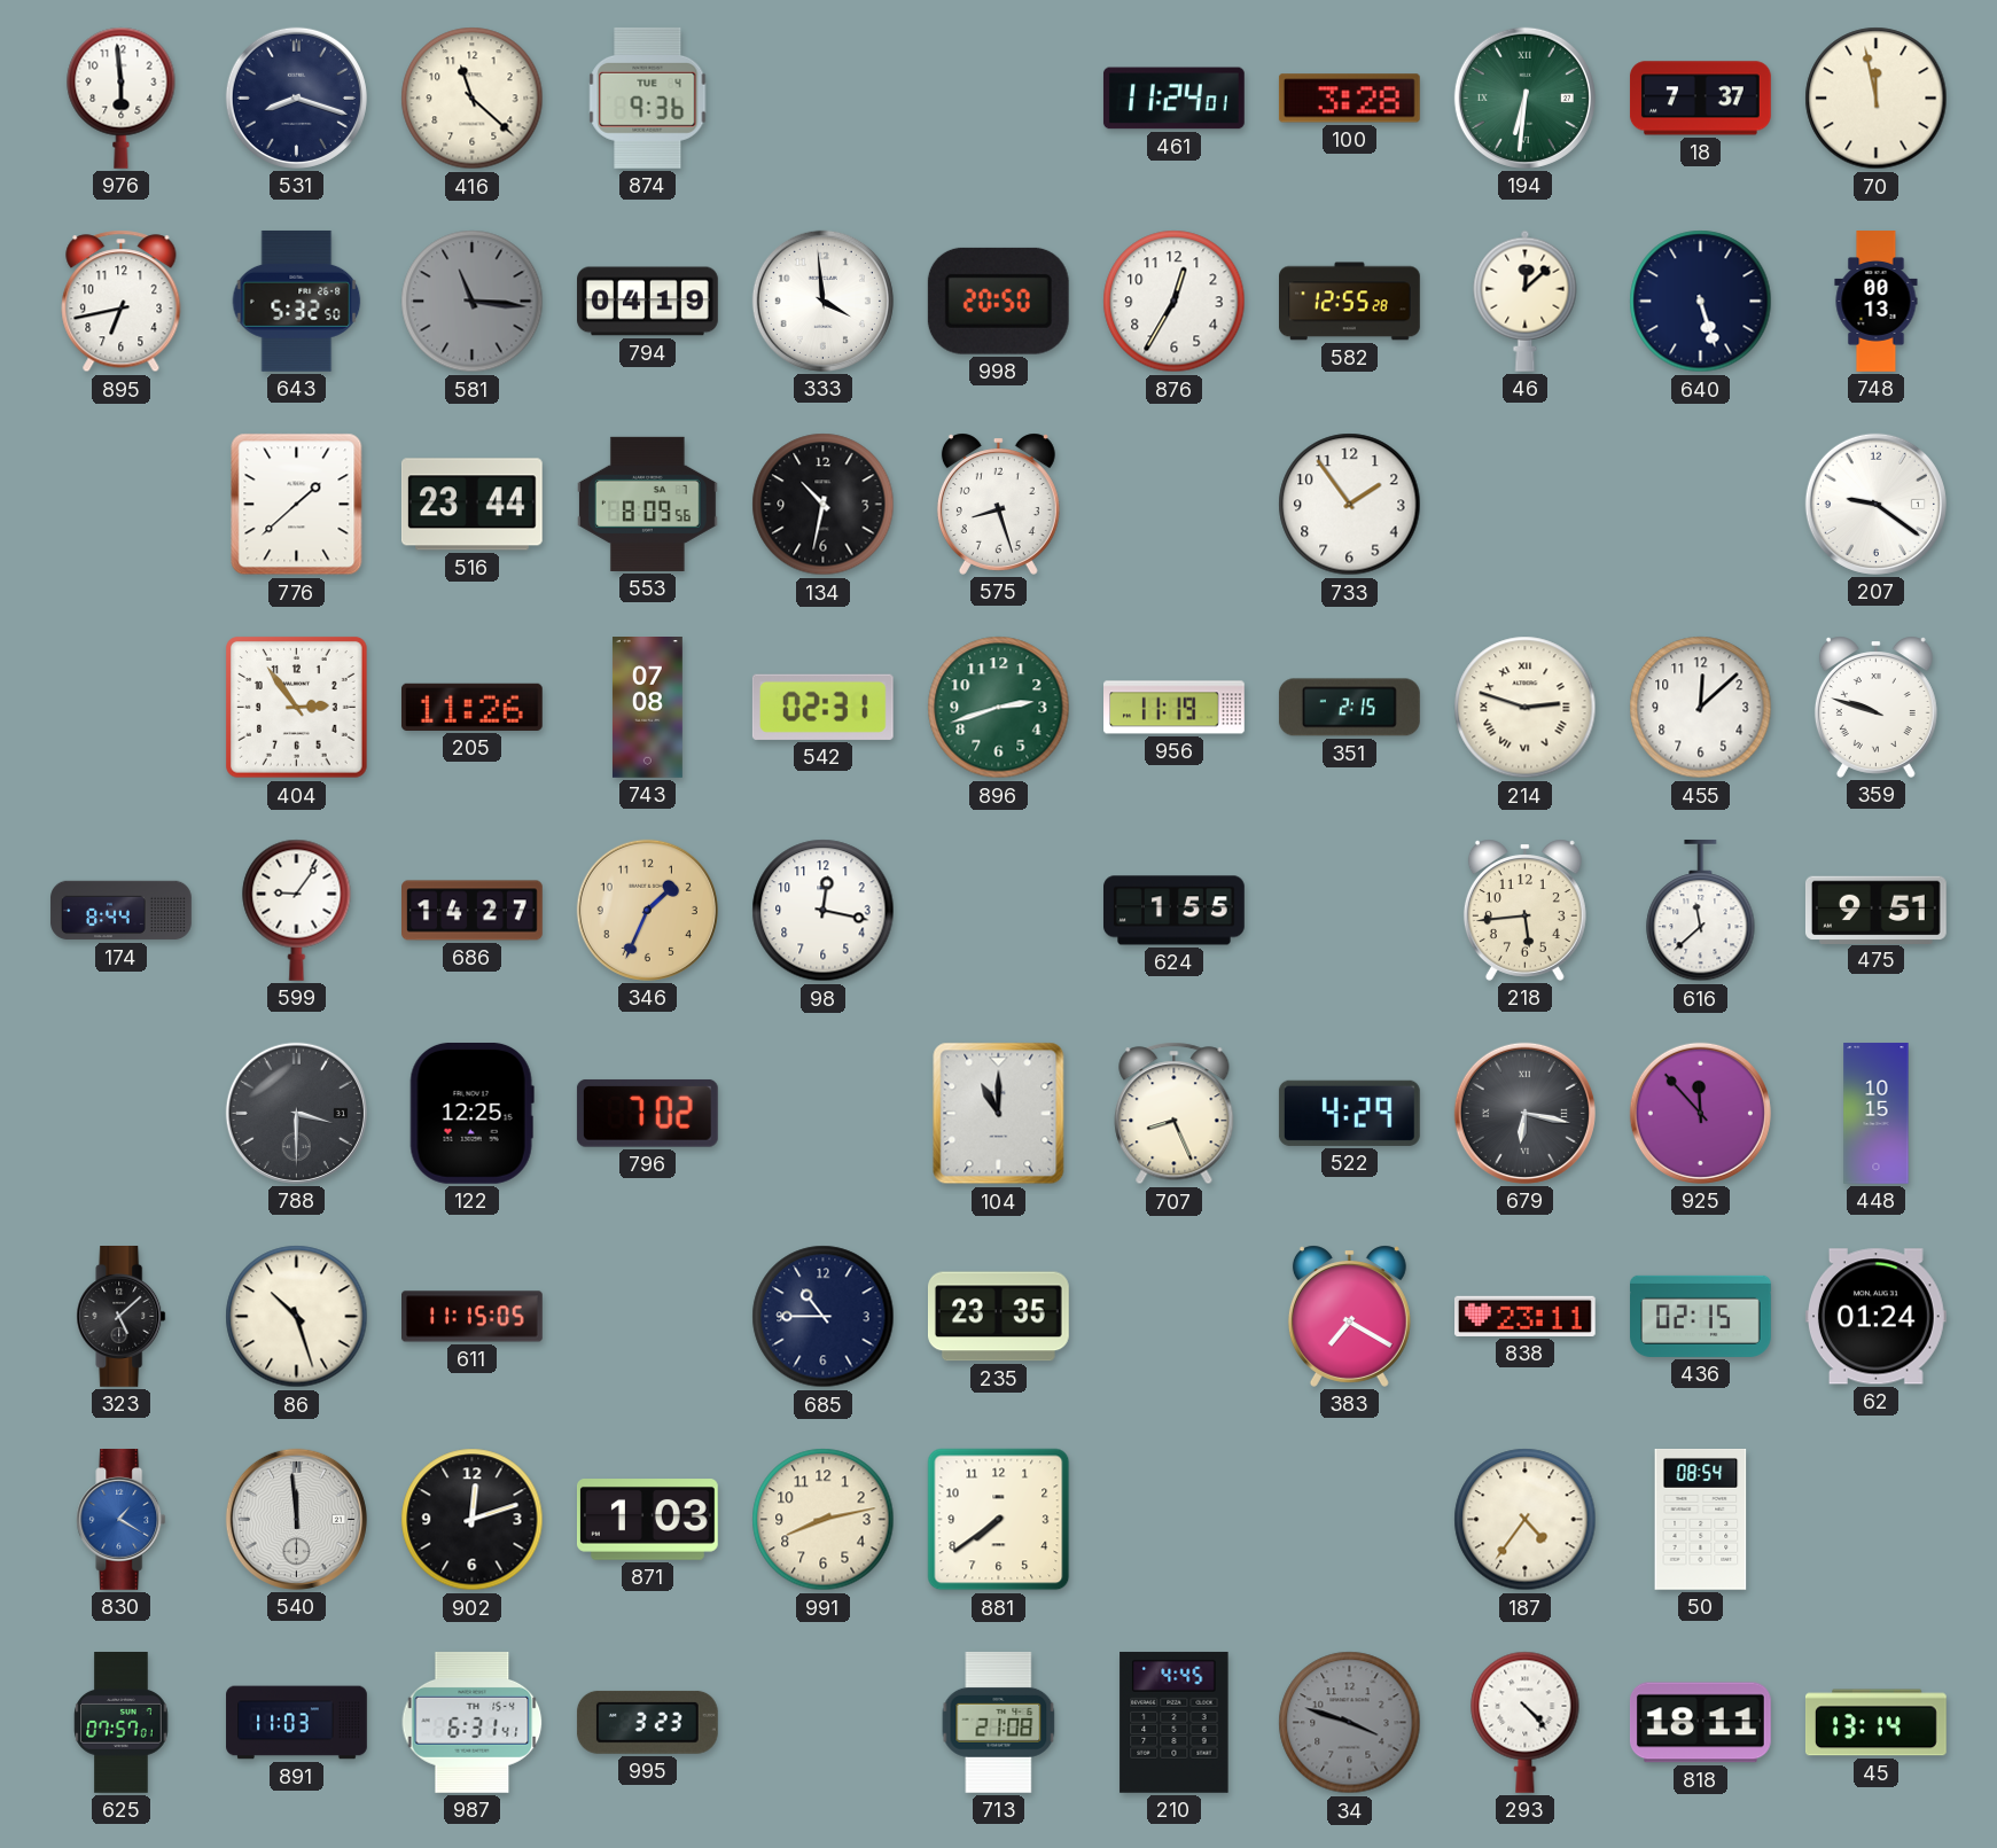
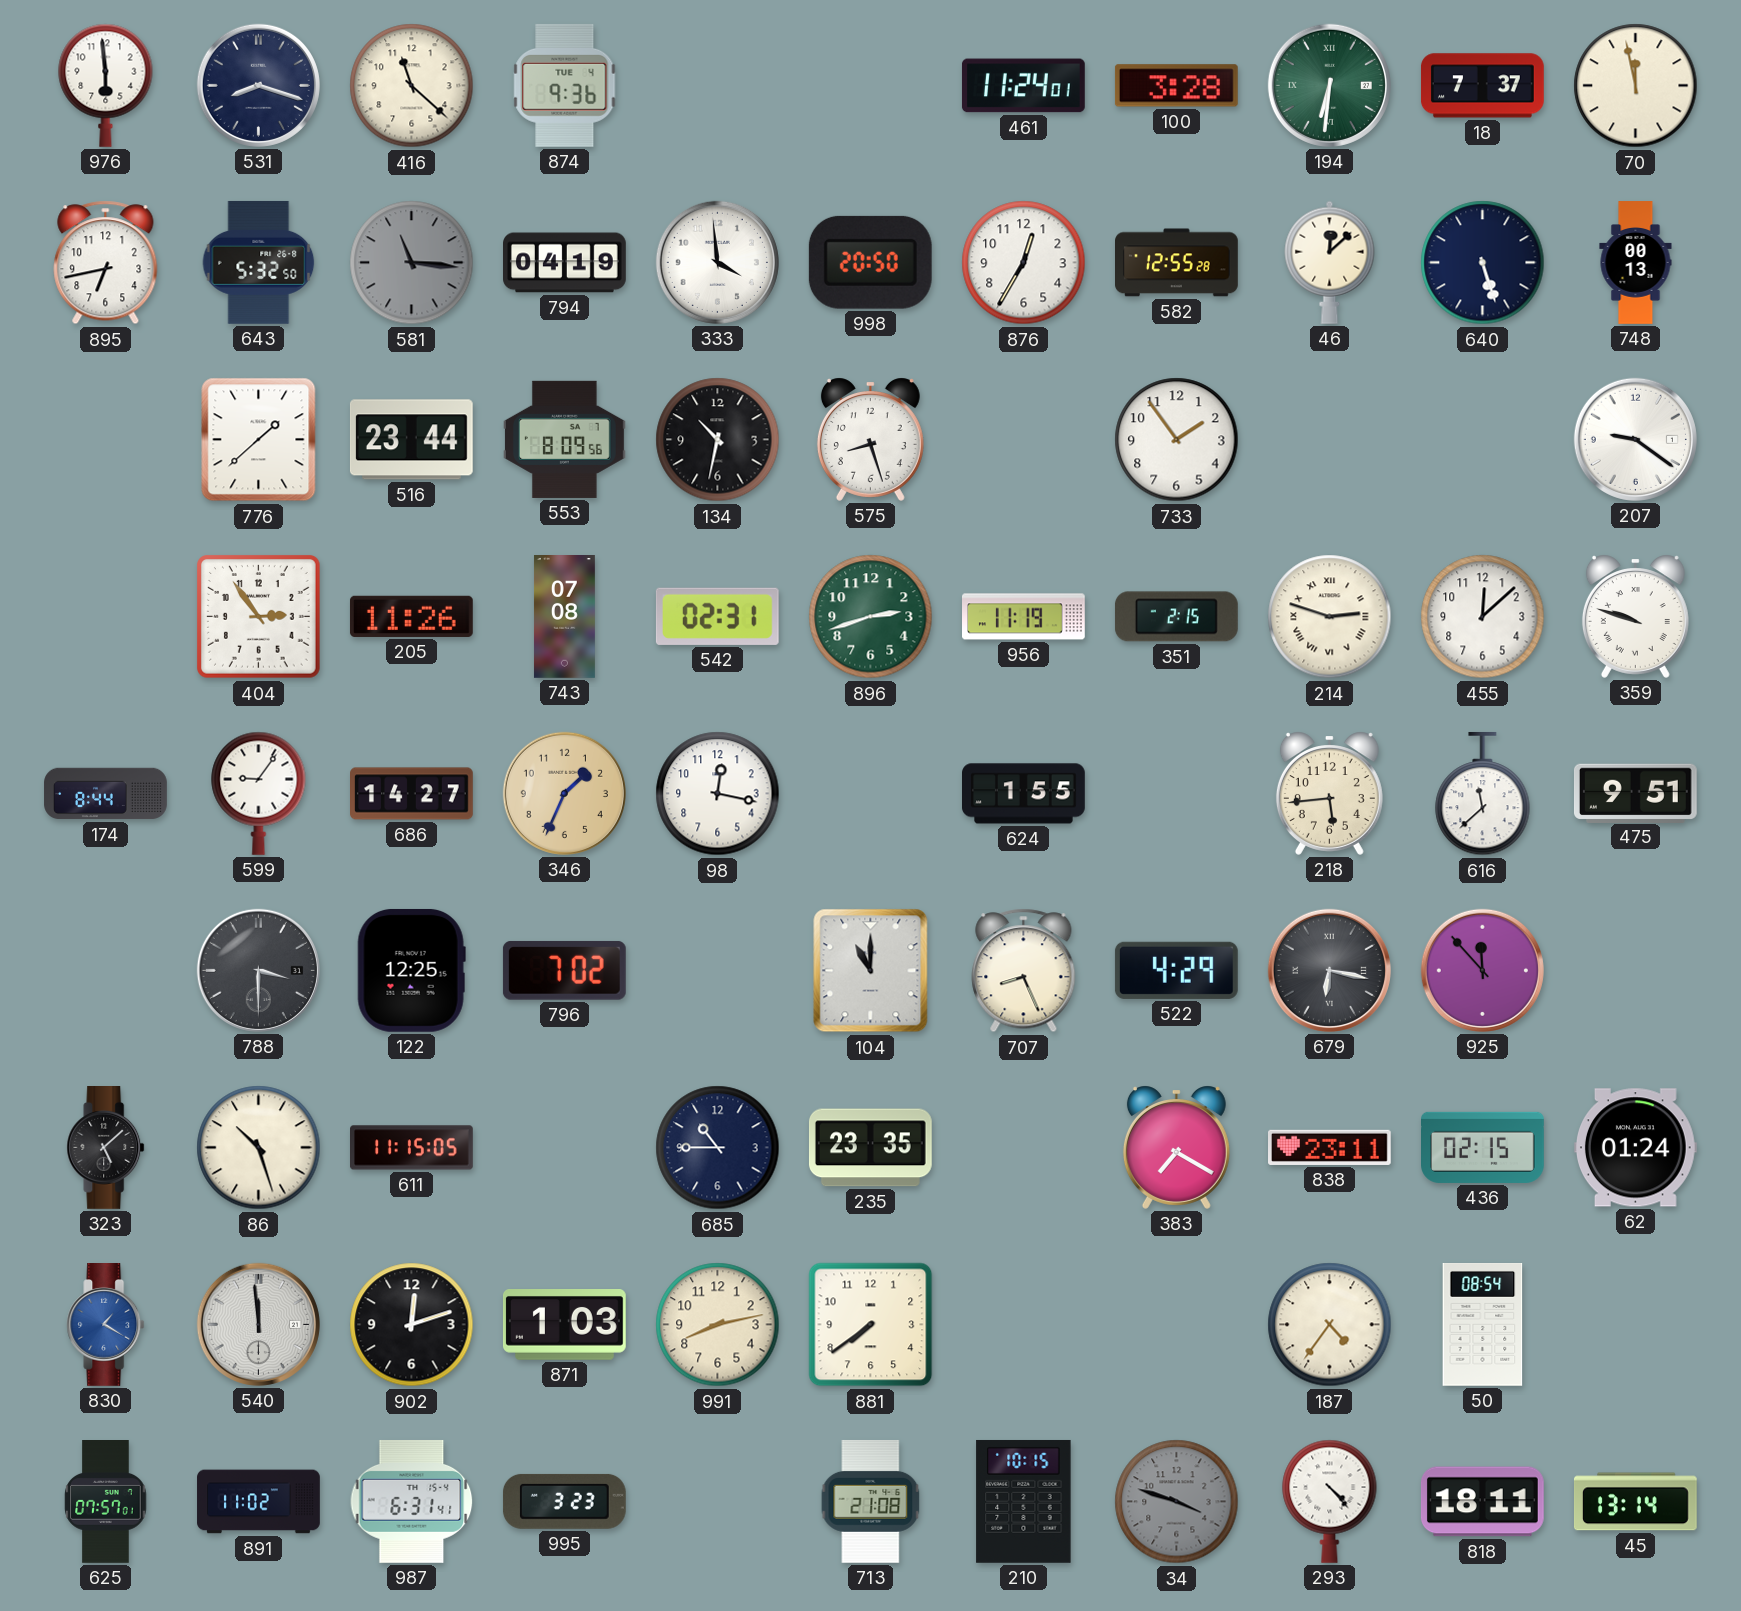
448: 10:15 -> none
891: 11:03 -> 11:02
210: 4:45 -> 10:15
